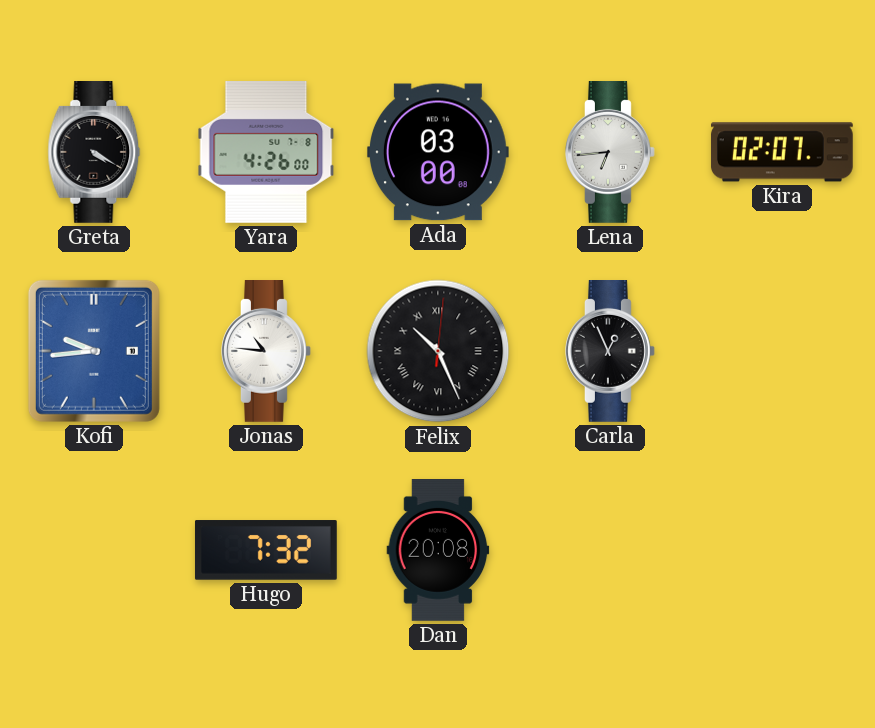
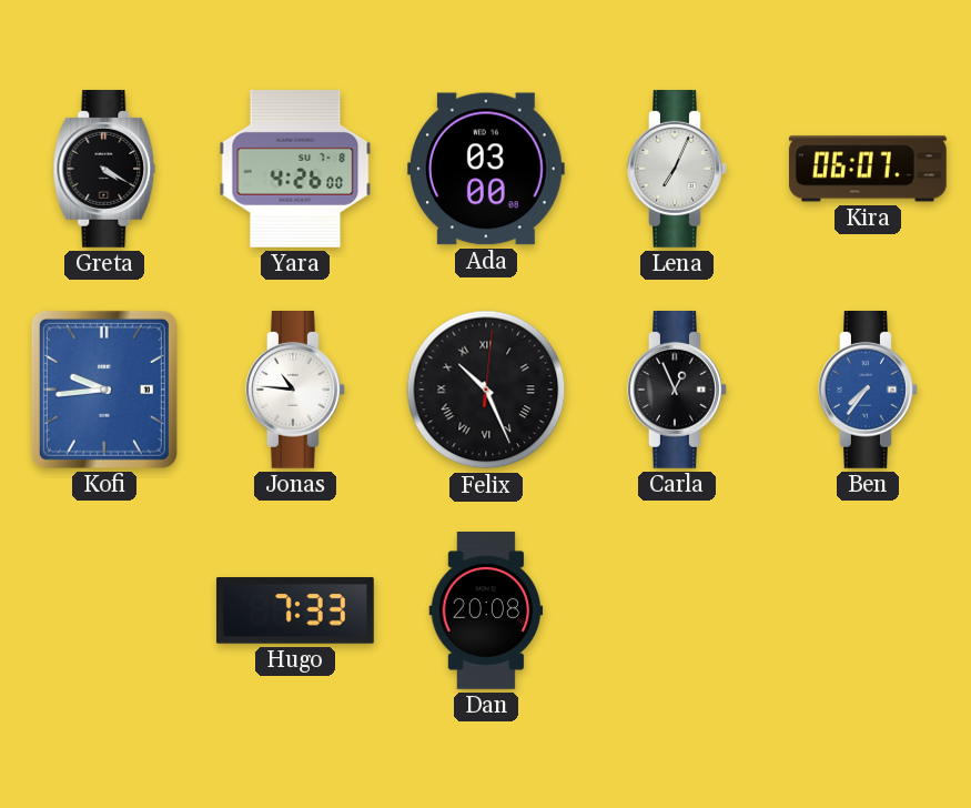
Lena: 6:44 -> 7:04
Kira: 02:07 -> 06:07
Ben: none -> 7:36
Hugo: 7:32 -> 7:33
